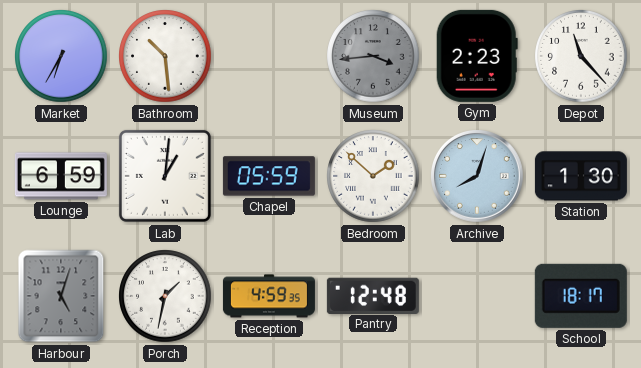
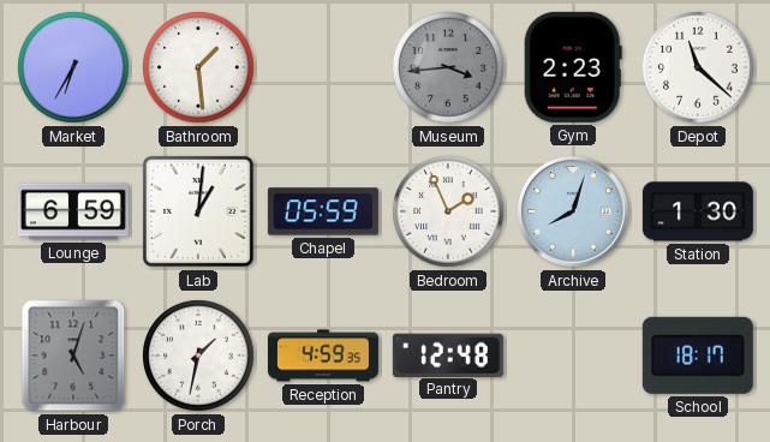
Bathroom: 10:29 -> 1:29
Depot: 11:23 -> 11:22
Bedroom: 1:52 -> 1:56
